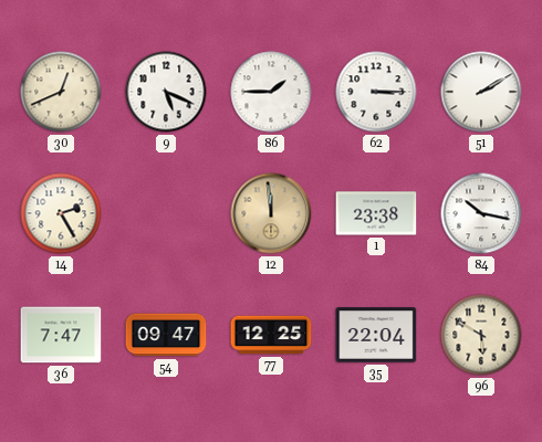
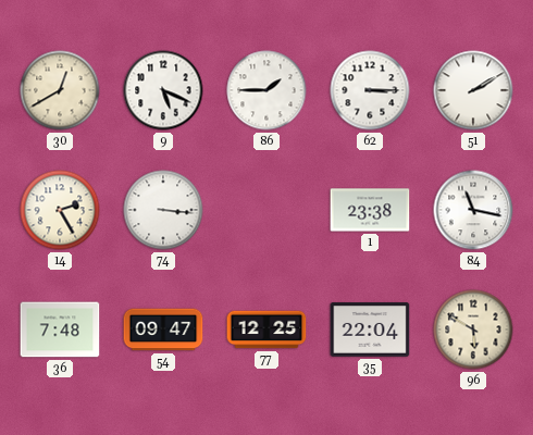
30: 12:41 -> 12:40
74: none -> 3:16
12: 11:59 -> none
84: 10:17 -> 11:17
36: 7:47 -> 7:48
